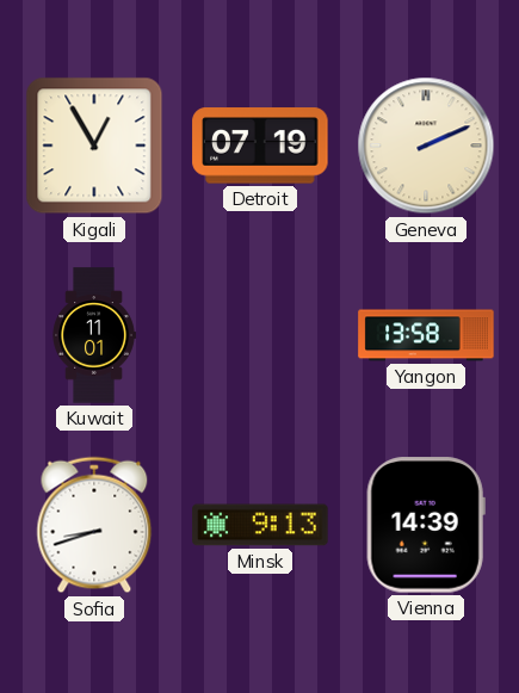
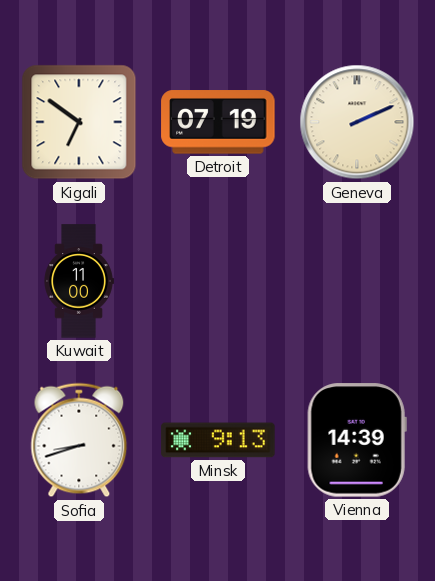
Kigali: 12:55 -> 6:51
Kuwait: 11:01 -> 11:00
Yangon: 13:58 -> none
